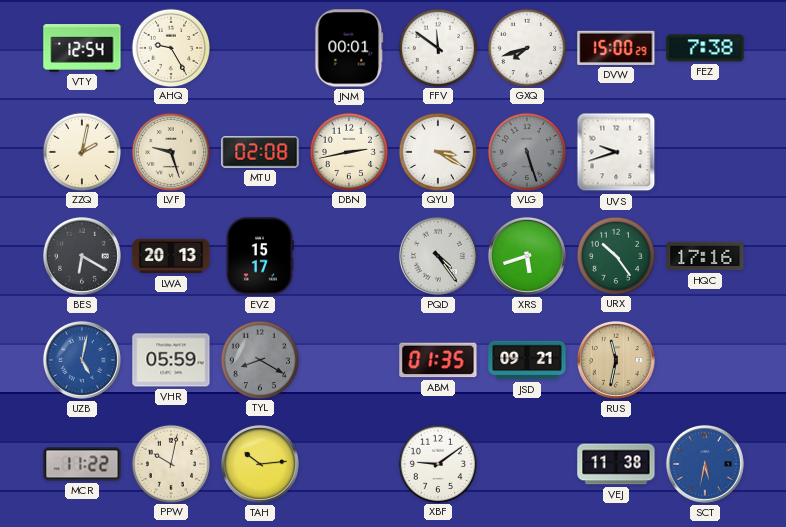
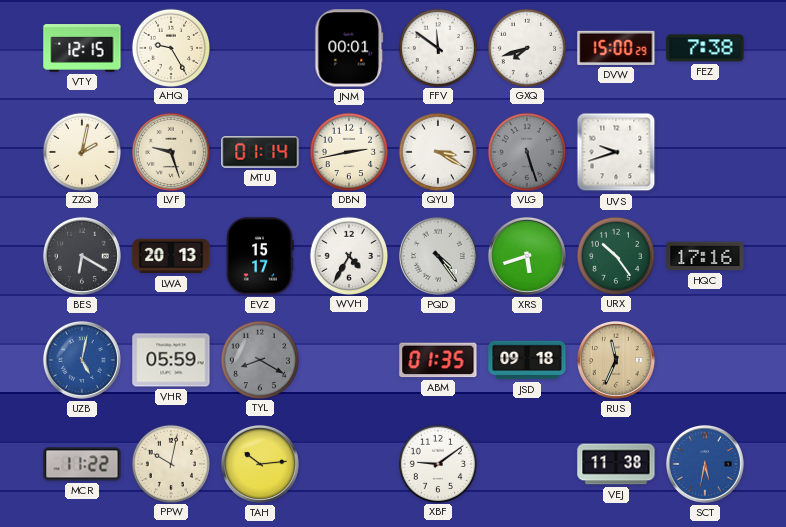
VTY: 12:54 -> 12:15
MTU: 02:08 -> 01:14
WVH: none -> 4:35
JSD: 09:21 -> 09:18
RUS: 11:32 -> 11:34
